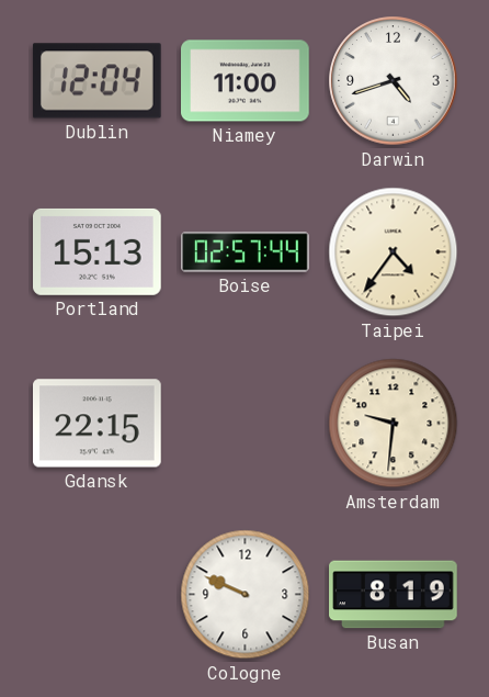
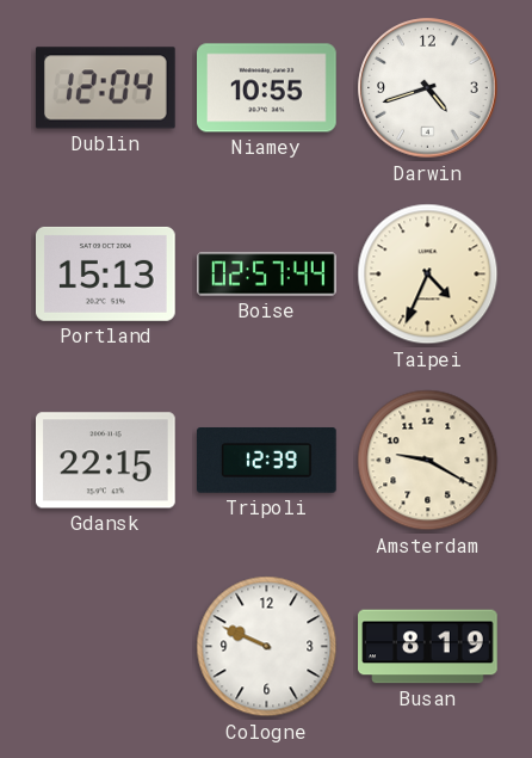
Niamey: 11:00 -> 10:55
Taipei: 4:36 -> 4:34
Tripoli: none -> 12:39
Amsterdam: 9:31 -> 9:20
